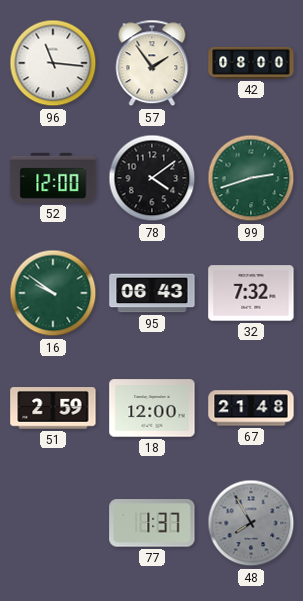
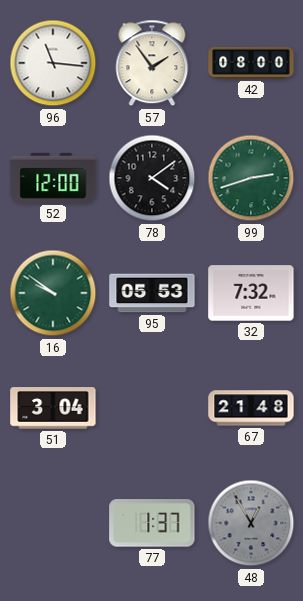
95: 06:43 -> 05:53
51: 2:59 -> 3:04
18: 12:00 -> none
48: 7:55 -> 12:55
